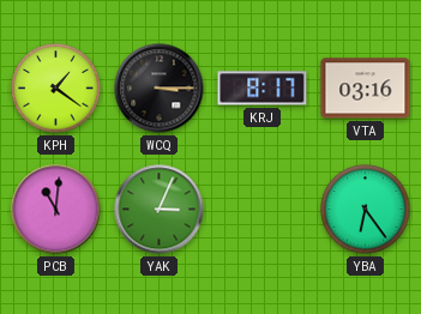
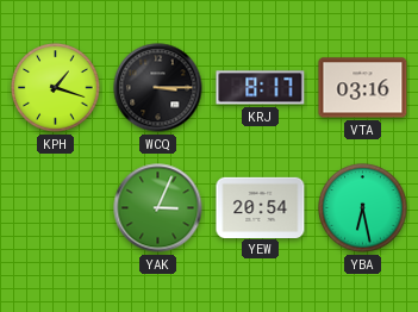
KPH: 1:21 -> 1:18
PCB: 11:01 -> none
YEW: none -> 20:54
YBA: 6:24 -> 6:28
